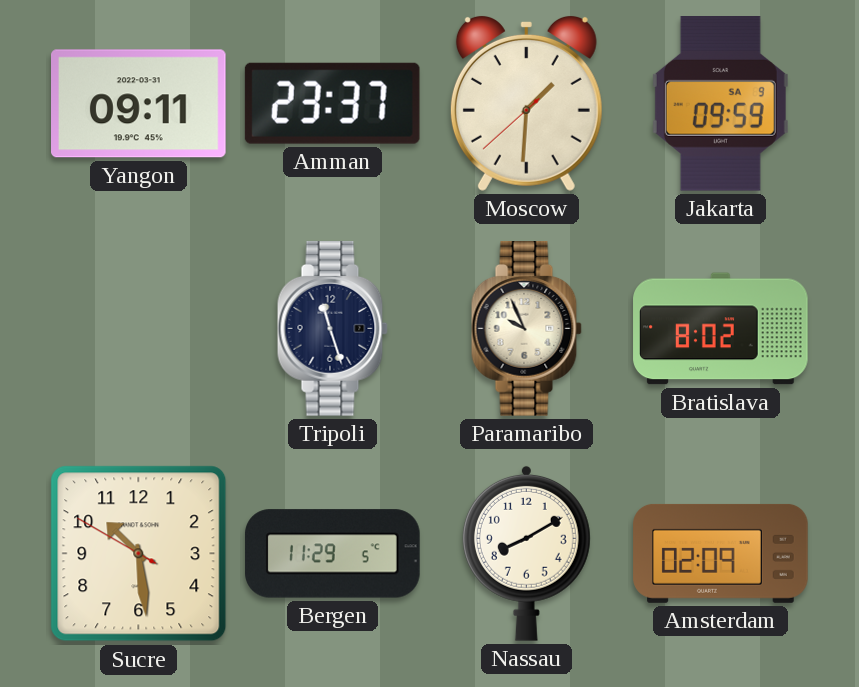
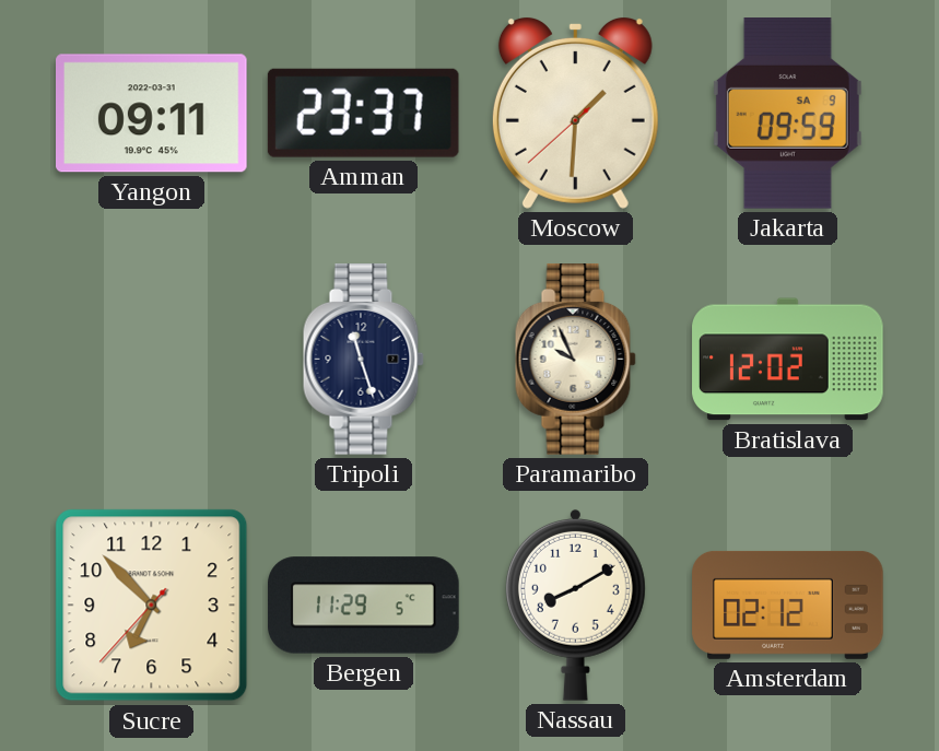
Bratislava: 8:02 -> 12:02
Sucre: 10:28 -> 6:52
Amsterdam: 02:09 -> 02:12
